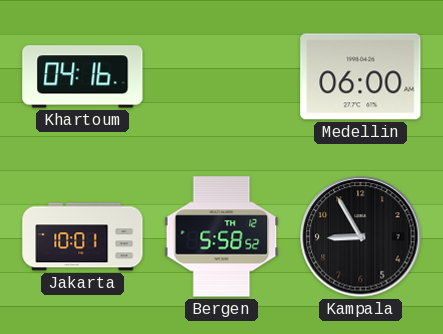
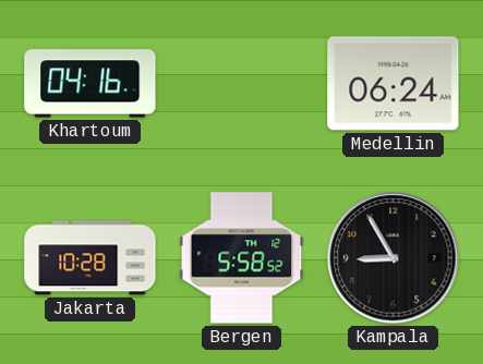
Medellin: 06:00 -> 06:24
Jakarta: 10:01 -> 10:28
